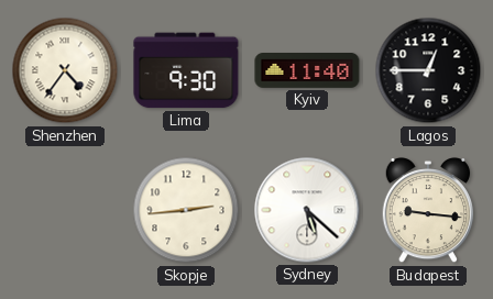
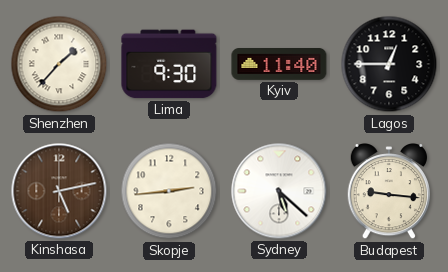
Shenzhen: 4:36 -> 1:37
Kinshasa: none -> 5:13
